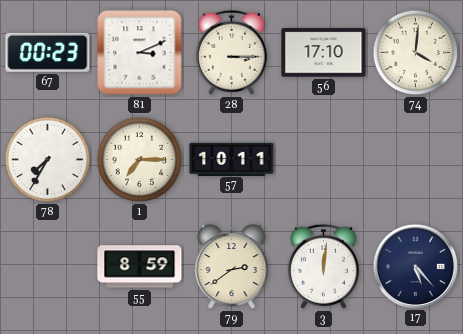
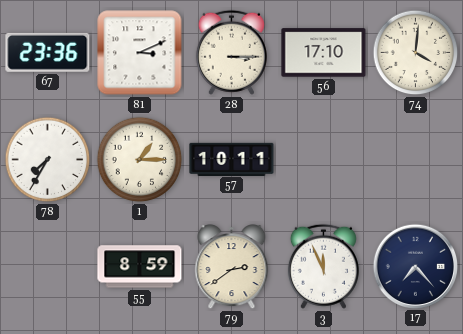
67: 00:23 -> 23:36
1: 7:15 -> 1:15
3: 12:01 -> 11:56
17: 5:23 -> 7:23
